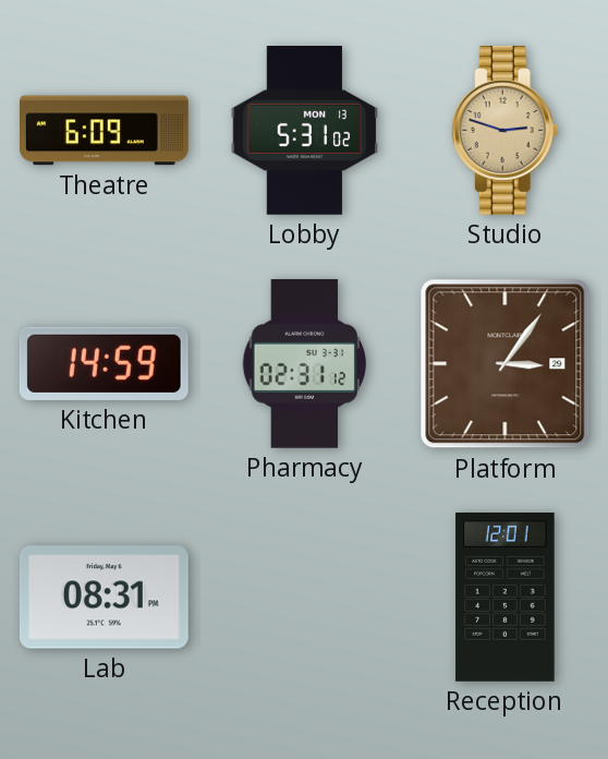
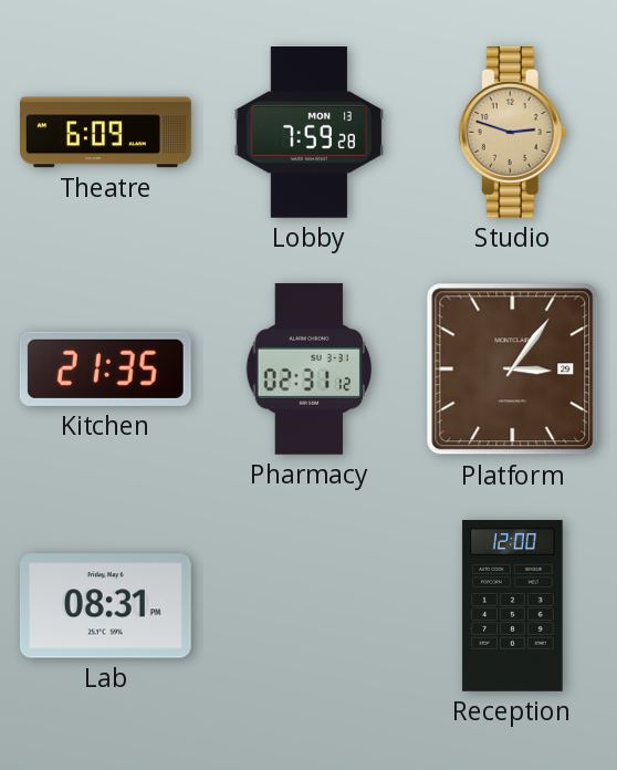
Lobby: 5:31 -> 7:59
Kitchen: 14:59 -> 21:35
Reception: 12:01 -> 12:00
